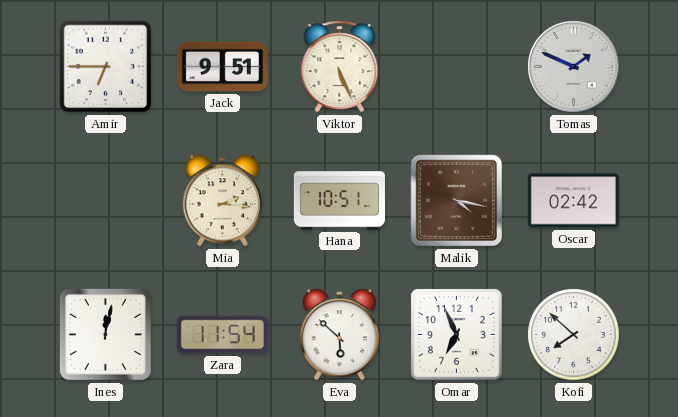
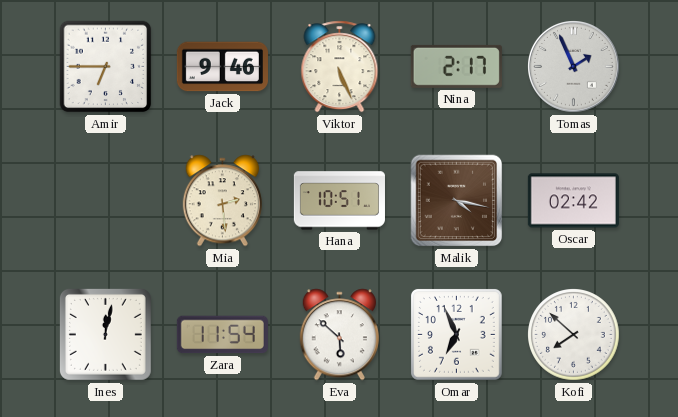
Jack: 9:51 -> 9:46
Nina: none -> 2:17
Tomas: 1:49 -> 1:56
Mia: 2:16 -> 2:29
